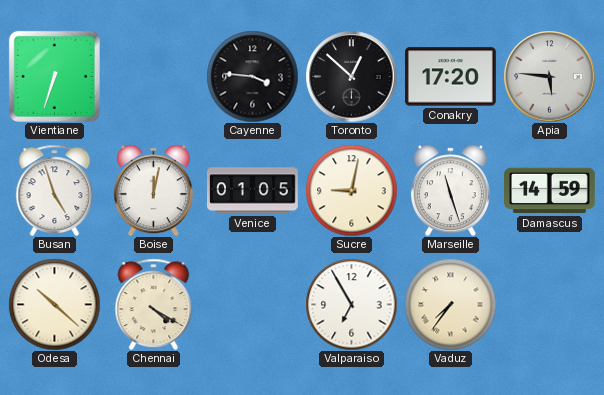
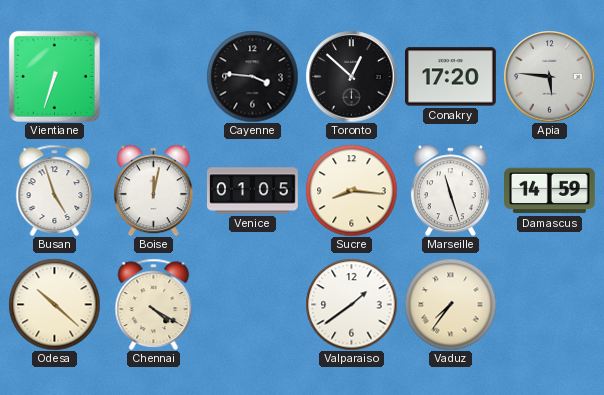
Sucre: 9:02 -> 8:16
Valparaiso: 6:55 -> 1:39
